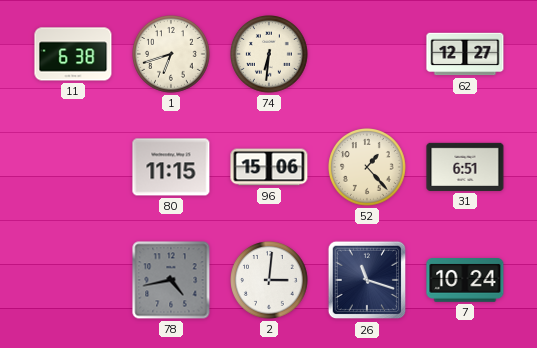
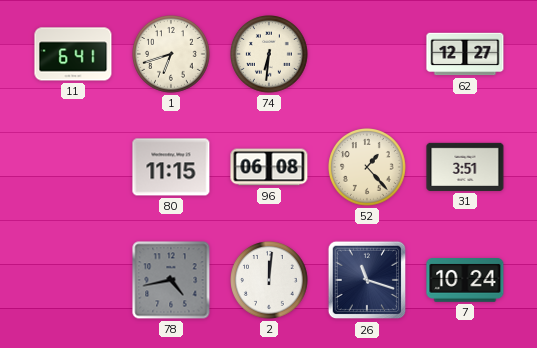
11: 6:38 -> 6:41
96: 15:06 -> 06:08
31: 6:51 -> 3:51
2: 3:01 -> 12:01
